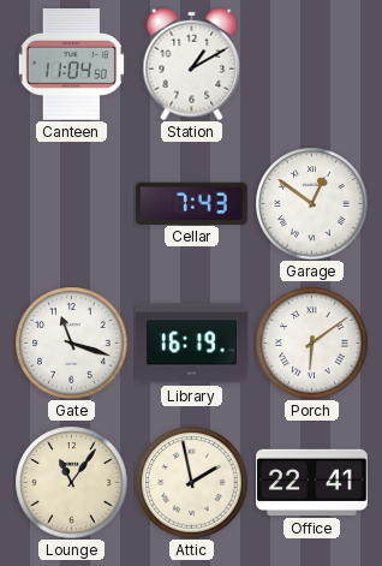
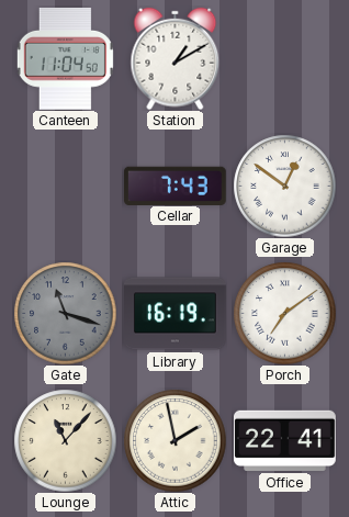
Gate dial: white -> grey
Porch: 6:09 -> 7:09
Lounge: 11:06 -> 11:07
